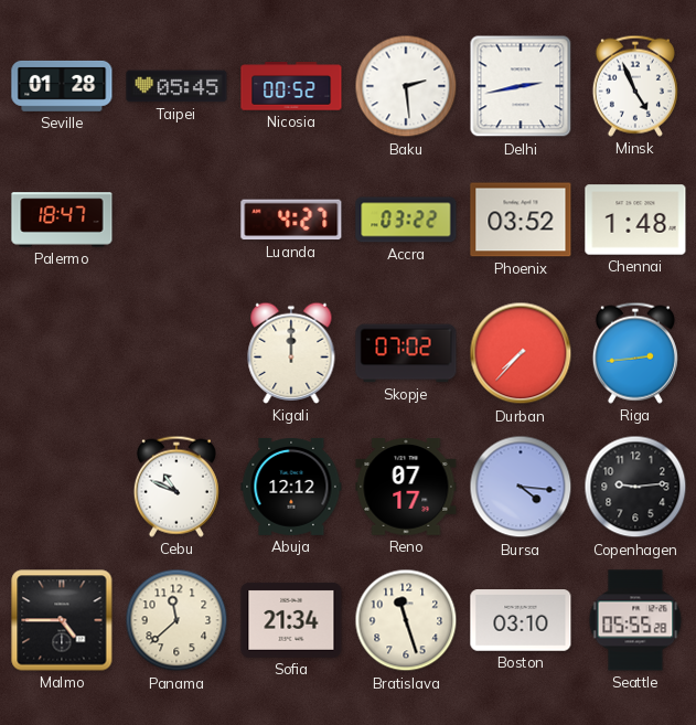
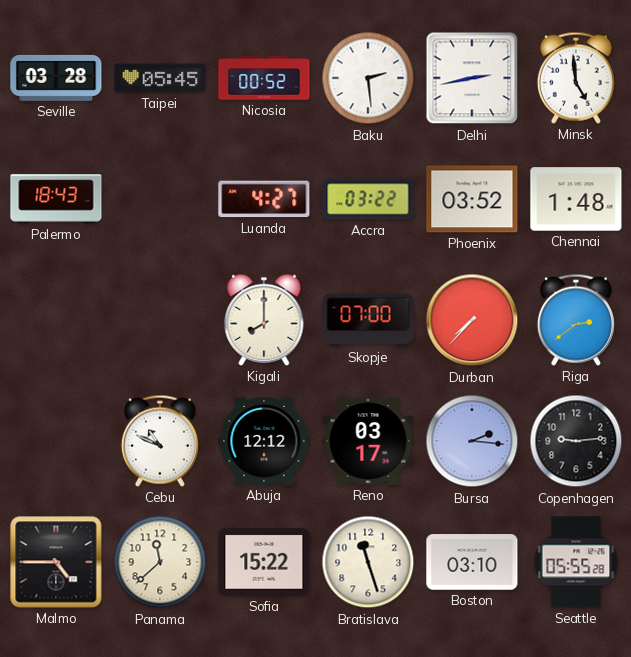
Seville: 01:28 -> 03:28
Minsk: 4:56 -> 4:59
Palermo: 18:47 -> 18:43
Kigali: 12:00 -> 8:00
Skopje: 07:02 -> 07:00
Riga: 2:44 -> 2:39
Reno: 07:17 -> 03:17
Bursa: 4:16 -> 2:16
Sofia: 21:34 -> 15:22
